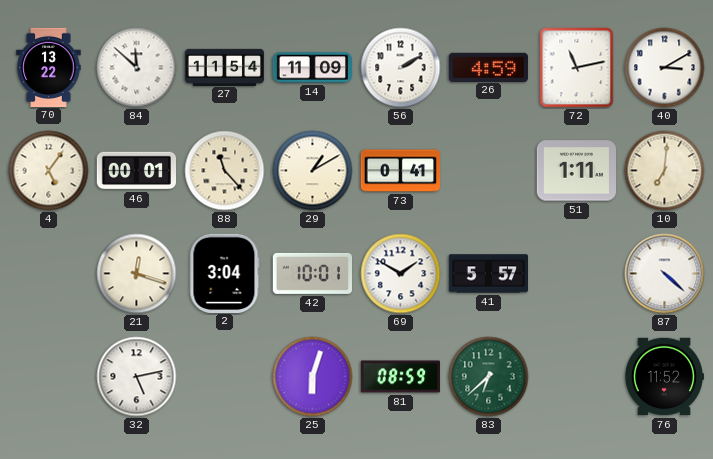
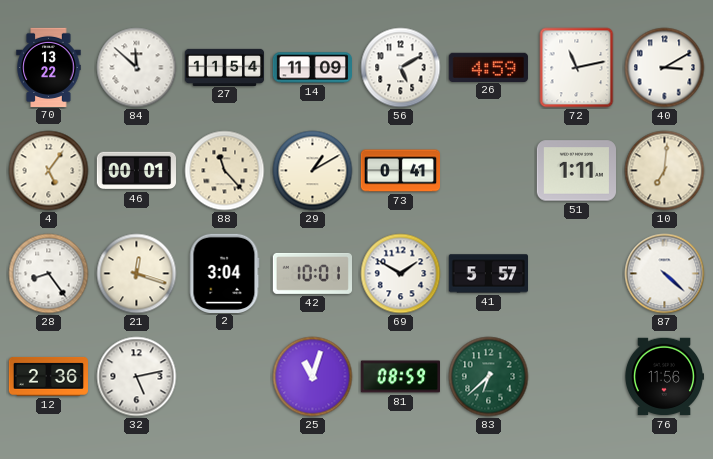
56: 2:10 -> 5:10
28: none -> 8:24
12: none -> 2:36
25: 6:03 -> 11:03
76: 11:52 -> 11:56
